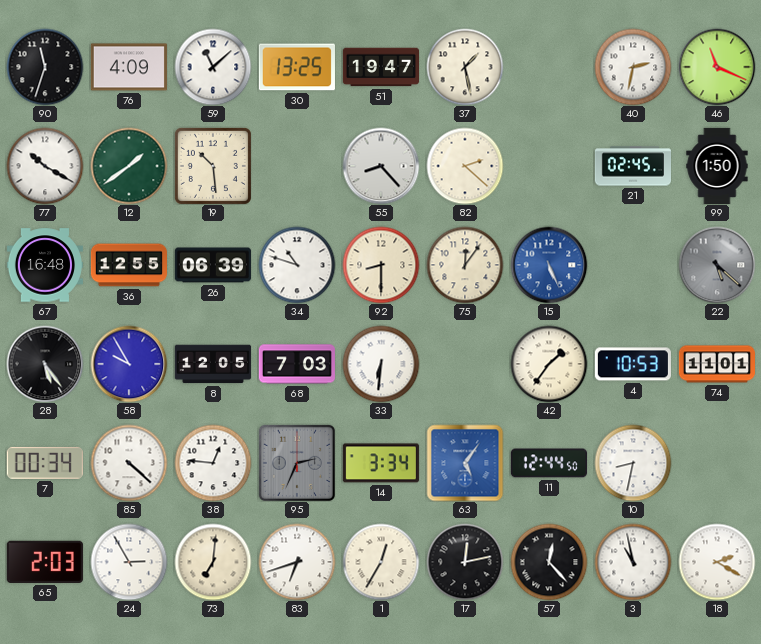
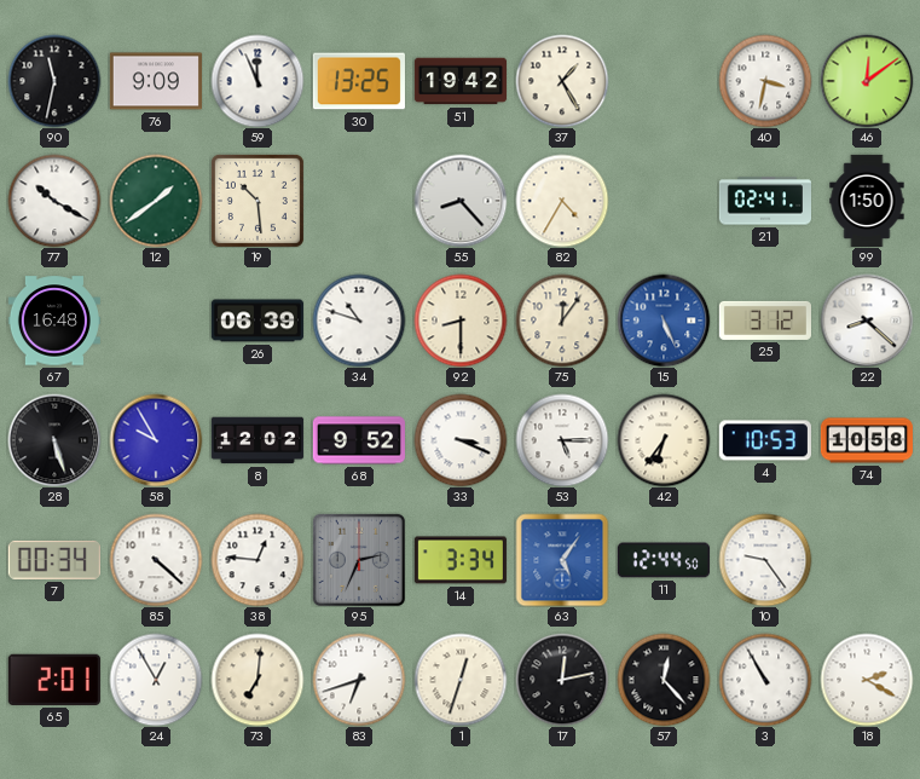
90: 11:33 -> 11:32
76: 4:09 -> 9:09
59: 11:08 -> 11:56
51: 19:47 -> 19:42
37: 1:28 -> 1:25
40: 2:32 -> 3:32
46: 11:19 -> 12:09
82: 2:22 -> 4:35
21: 02:45 -> 02:41
36: 12:55 -> none
25: none -> 3:12
22: 5:22 -> 8:22
22 dial: grey -> white
28: 5:24 -> 5:27
8: 12:05 -> 12:02
68: 7:03 -> 9:52
33: 6:31 -> 3:19
53: none -> 5:15
42: 1:36 -> 6:36
74: 11:01 -> 10:58
10: 8:32 -> 9:24
65: 2:03 -> 2:01
24: 2:55 -> 12:55
1: 12:35 -> 12:33
3: 10:58 -> 10:55
